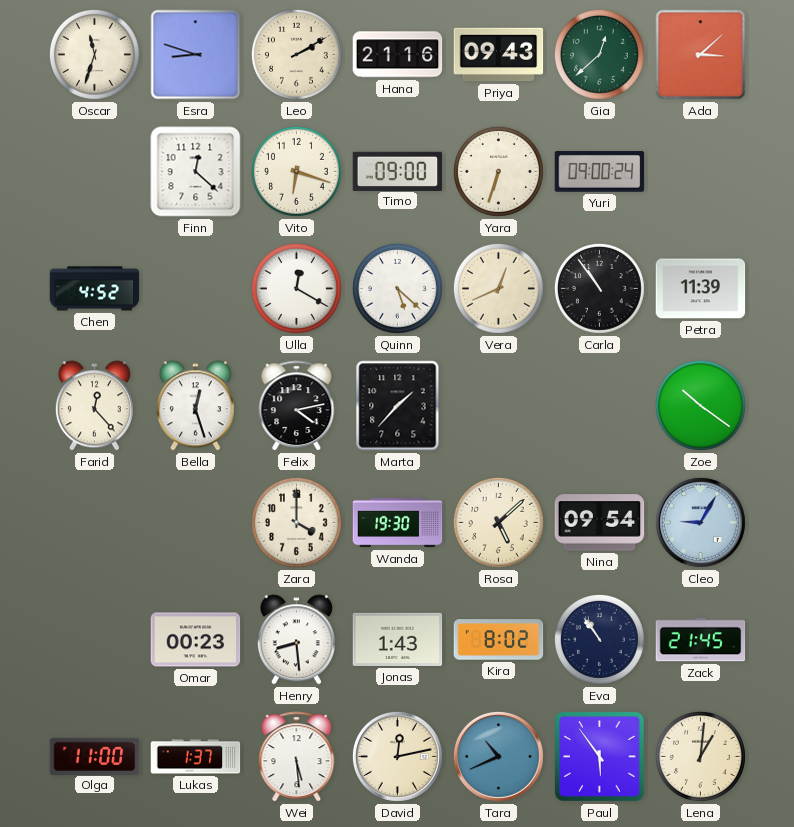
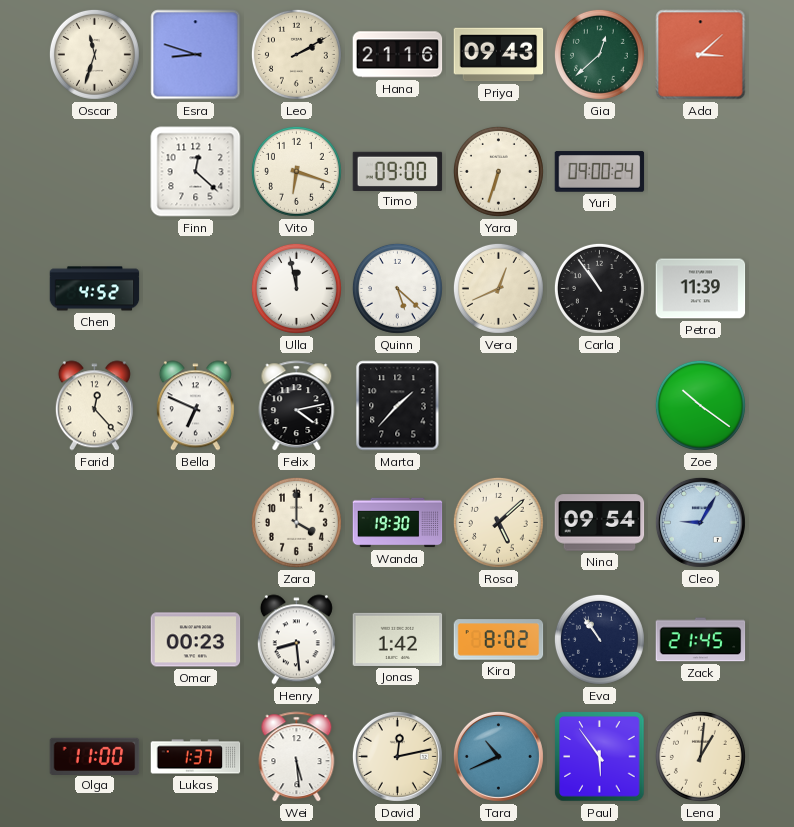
Ulla: 12:20 -> 11:58
Bella: 12:27 -> 6:49
Jonas: 1:43 -> 1:42
